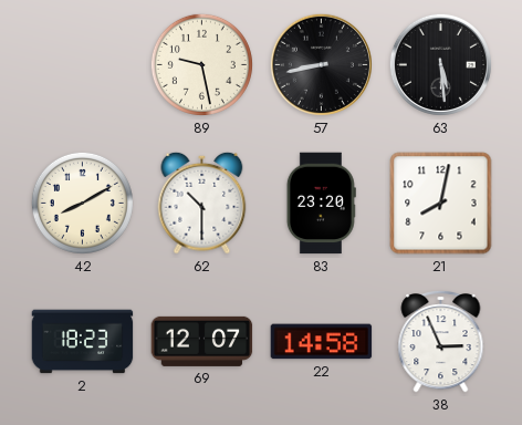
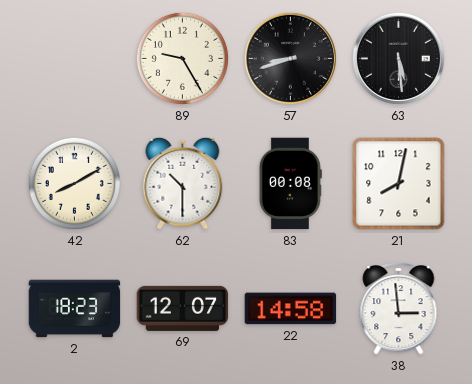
89: 9:28 -> 9:25
57: 8:43 -> 8:42
83: 23:20 -> 00:08
38: 2:56 -> 2:59
